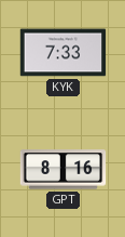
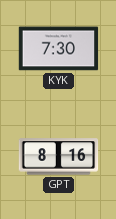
KYK: 7:33 -> 7:30
